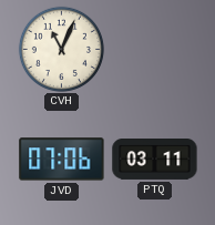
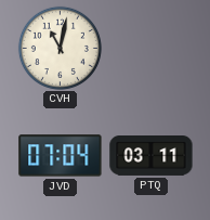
CVH: 11:04 -> 11:02
JVD: 07:06 -> 07:04
